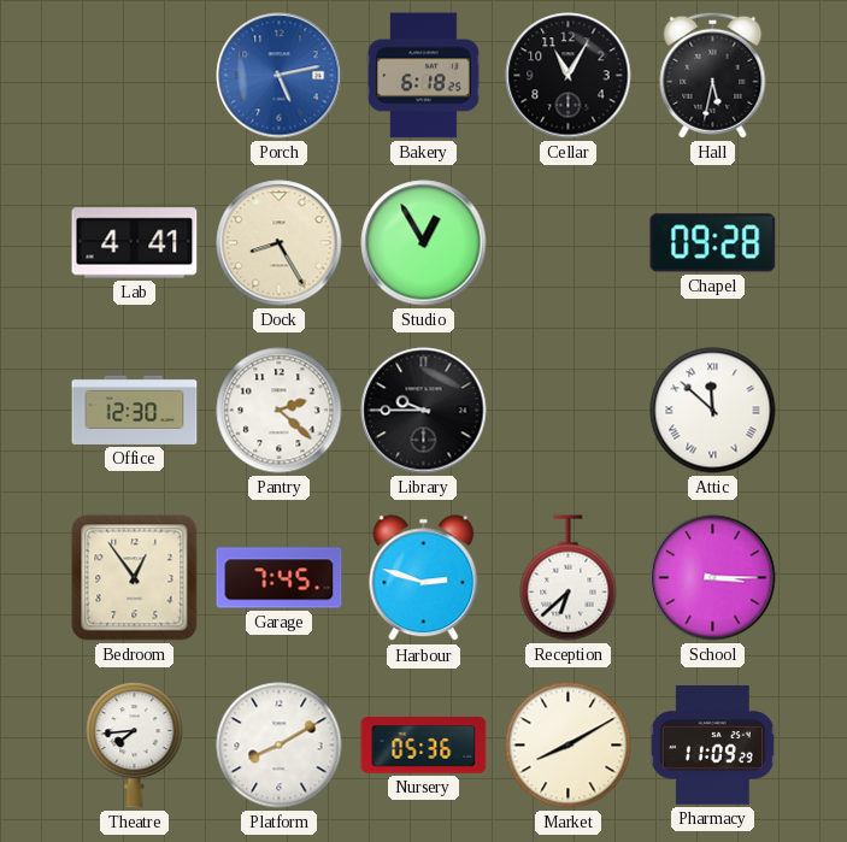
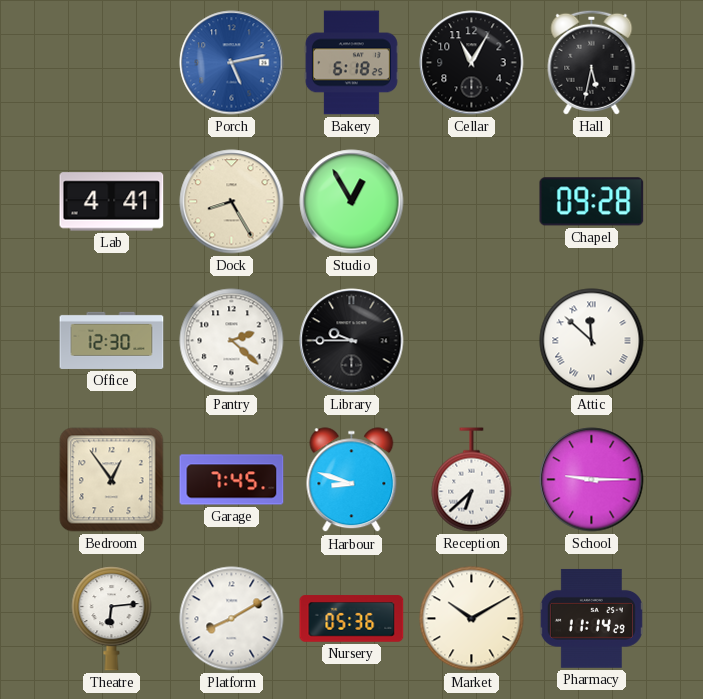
Harbour: 2:48 -> 8:48
School: 3:15 -> 9:15
Theatre: 7:44 -> 6:14
Market: 8:10 -> 10:10
Pharmacy: 11:09 -> 11:14
